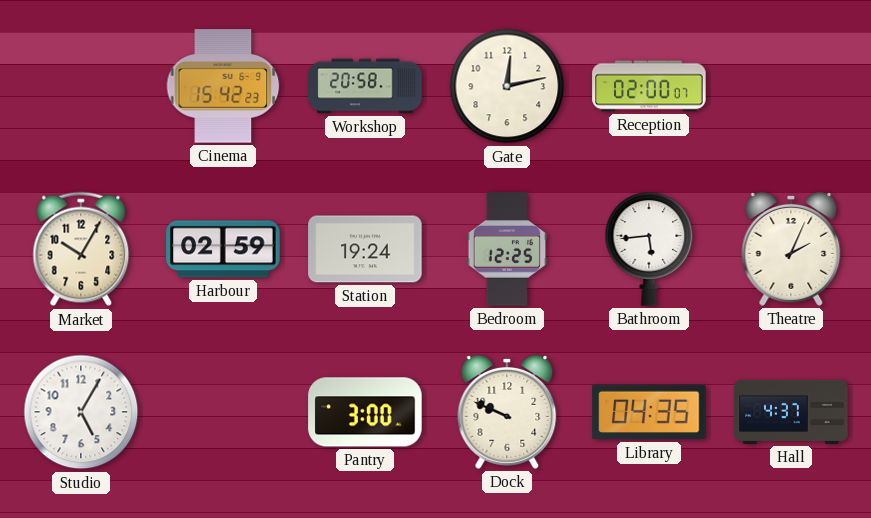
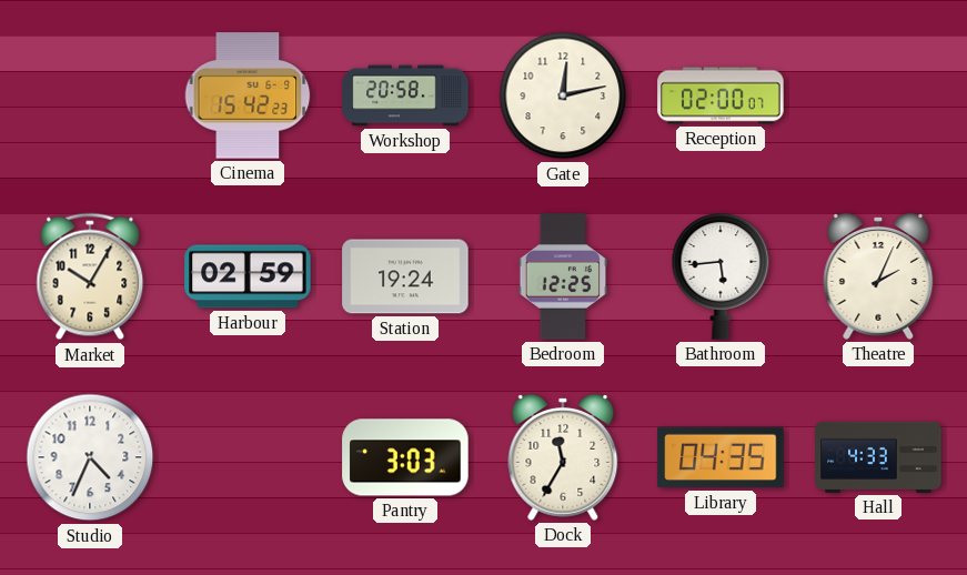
Studio: 5:05 -> 4:34
Pantry: 3:00 -> 3:03
Dock: 9:49 -> 11:35
Hall: 4:37 -> 4:33
